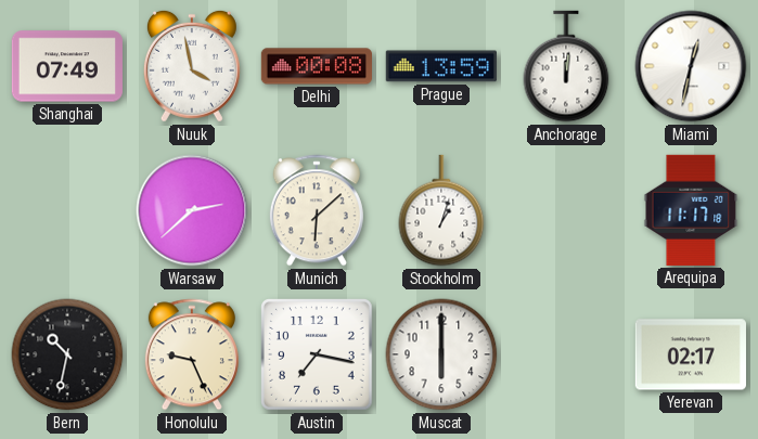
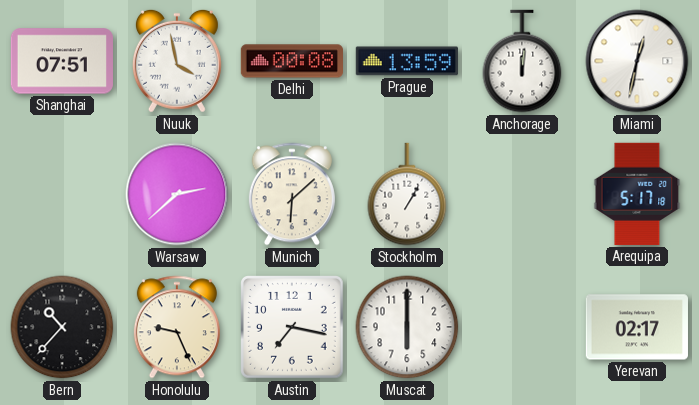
Shanghai: 07:49 -> 07:51
Stockholm: 1:03 -> 1:05
Arequipa: 11:17 -> 5:17
Bern: 10:32 -> 10:37
